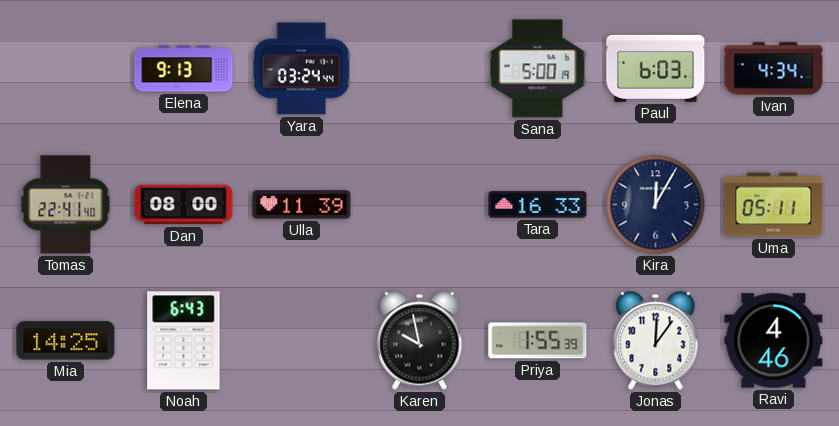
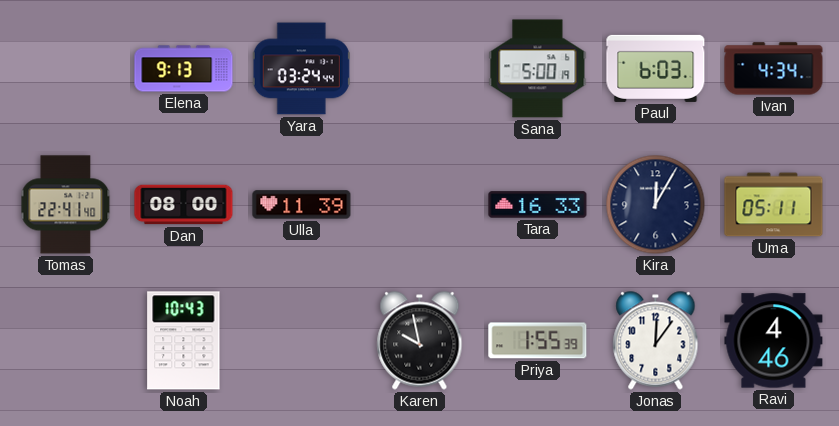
Mia: 14:25 -> none
Noah: 6:43 -> 10:43
